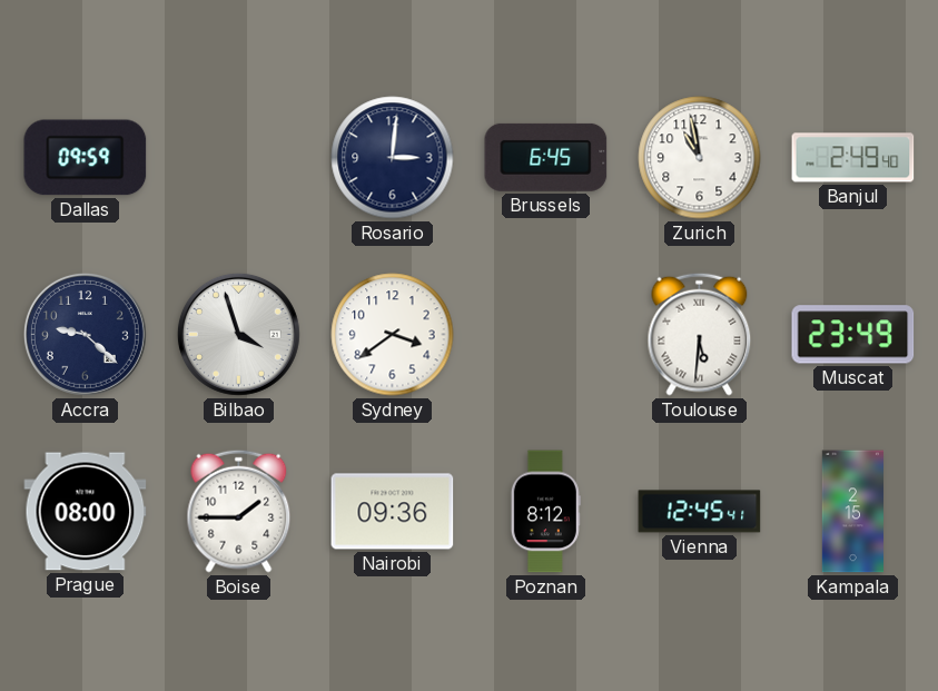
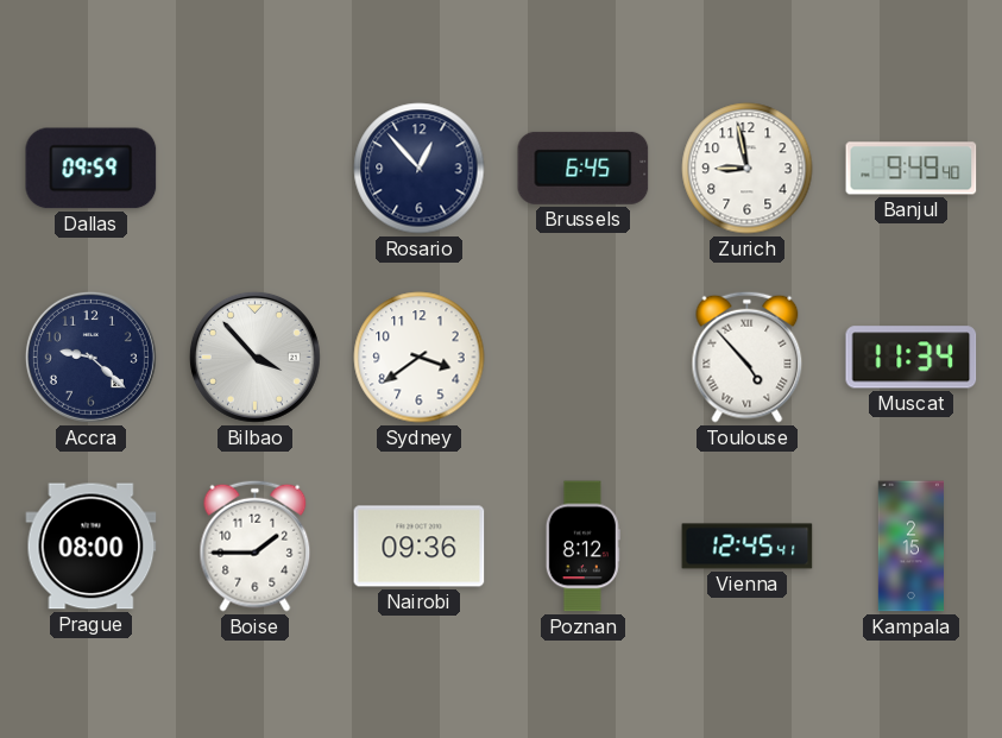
Rosario: 3:01 -> 12:53
Zurich: 10:58 -> 8:58
Banjul: 2:49 -> 9:49
Bilbao: 3:57 -> 3:53
Toulouse: 5:31 -> 4:53
Muscat: 23:49 -> 11:34
